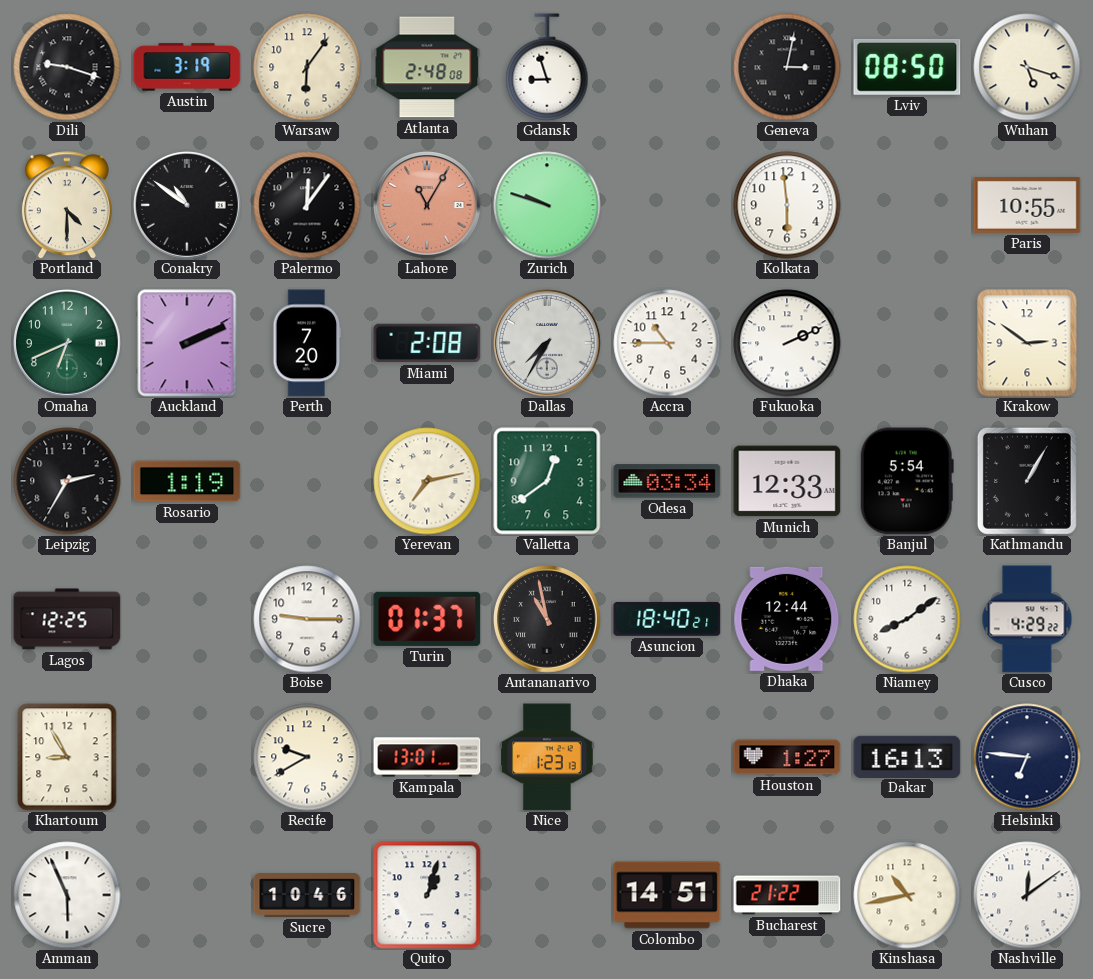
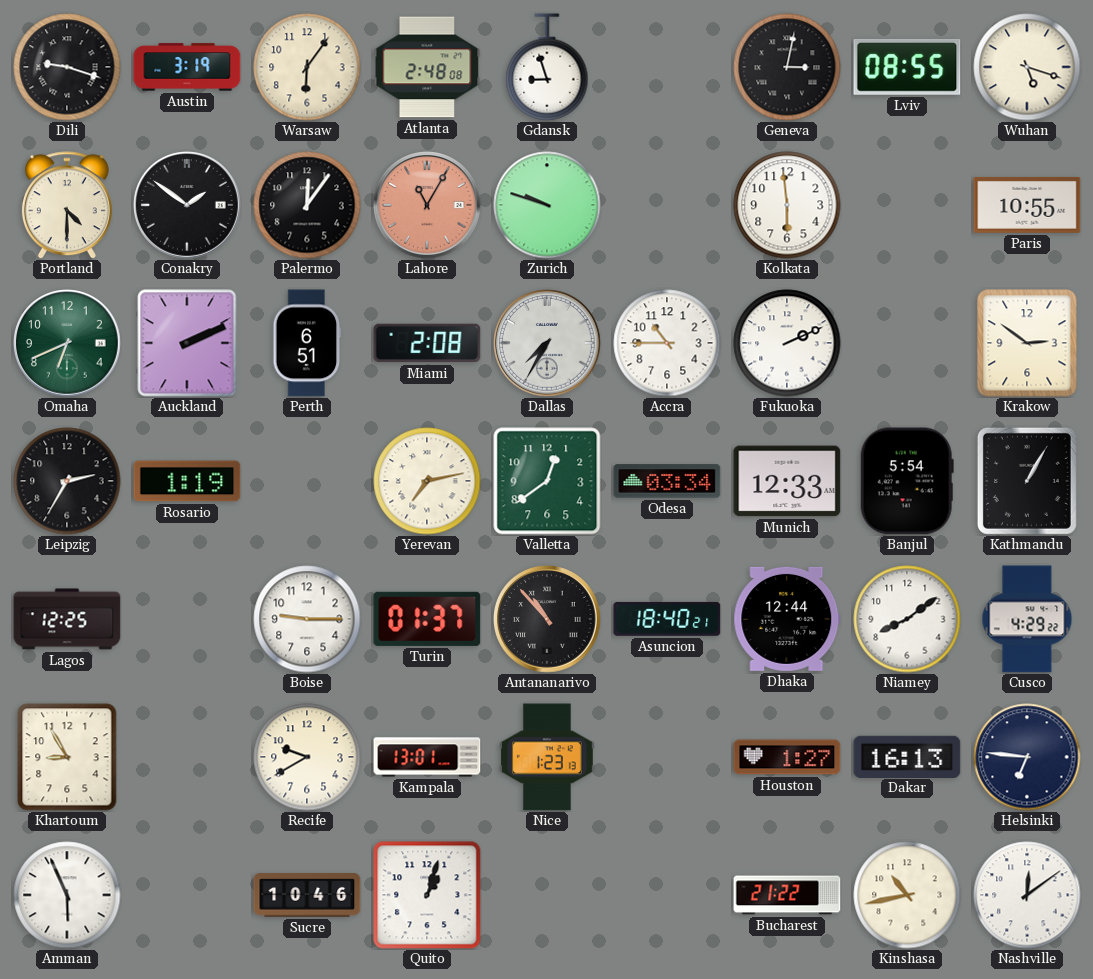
Lviv: 08:50 -> 08:55
Conakry: 10:51 -> 1:51
Perth: 7:20 -> 6:51
Antananarivo: 10:58 -> 10:53
Colombo: 14:51 -> none
